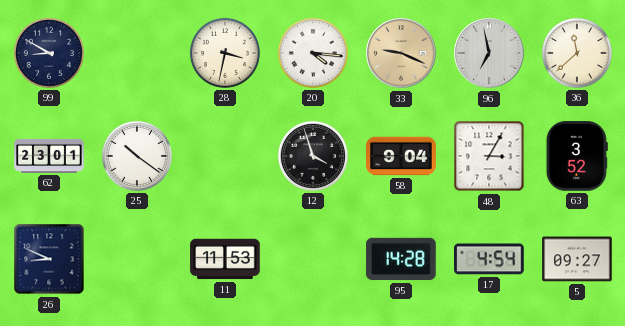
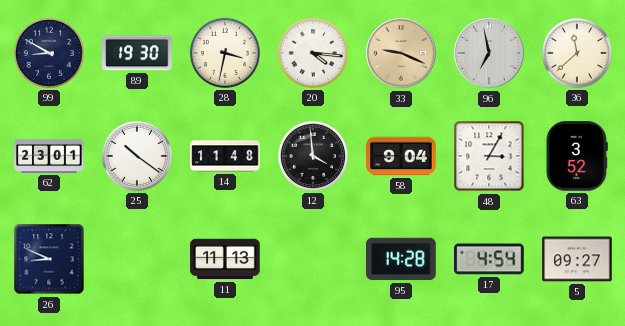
89: none -> 19:30
14: none -> 11:48
12: 3:57 -> 3:59
11: 11:53 -> 11:13
